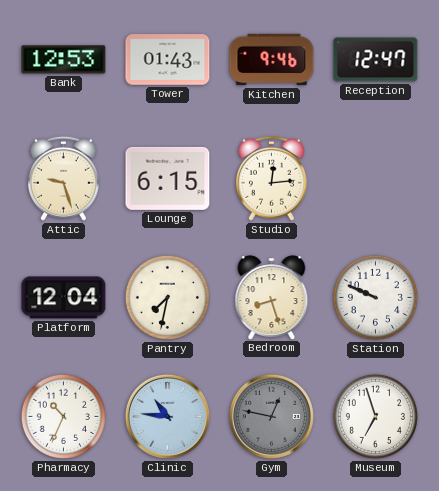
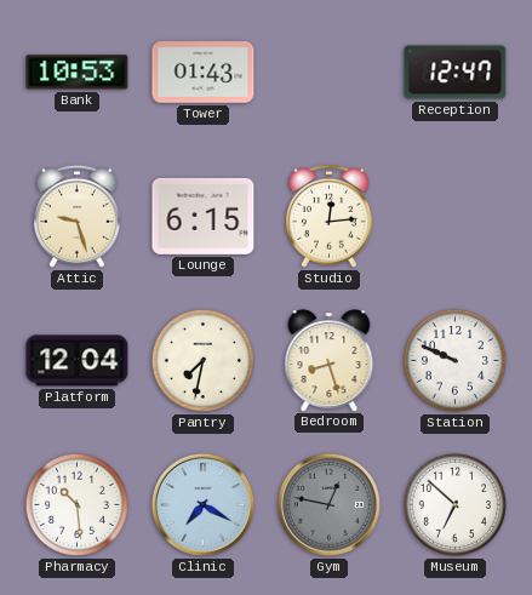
Bank: 12:53 -> 10:53
Kitchen: 9:46 -> none
Pharmacy: 10:34 -> 10:29
Clinic: 10:46 -> 7:20
Museum: 6:57 -> 6:52
